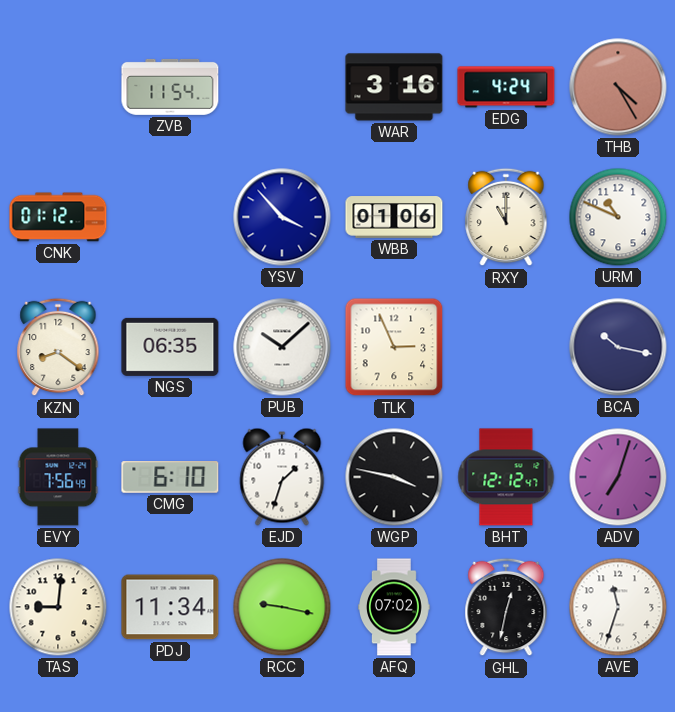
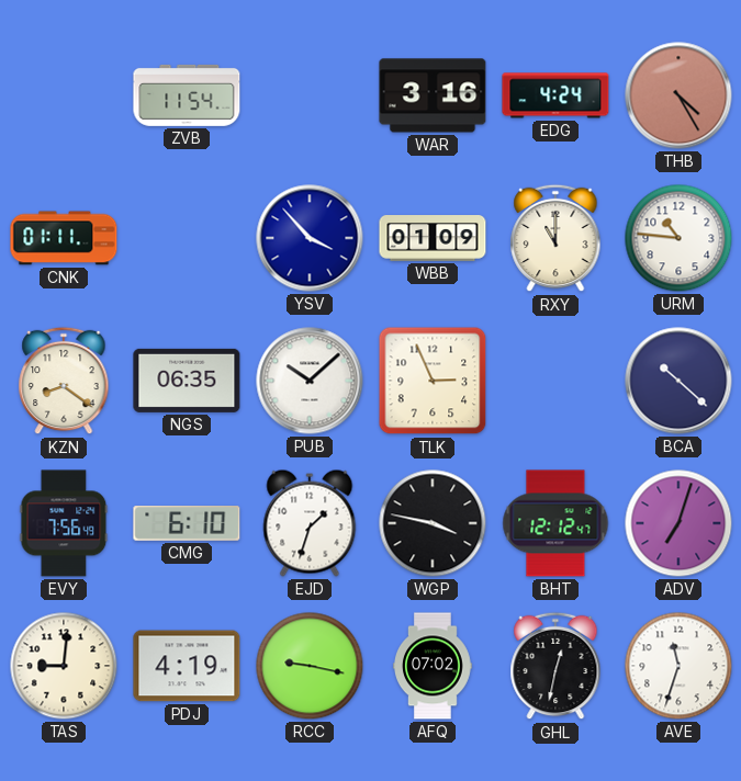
CNK: 01:12 -> 01:11
WBB: 01:06 -> 01:09
URM: 10:49 -> 10:46
BCA: 10:17 -> 10:22
PDJ: 11:34 -> 4:19
